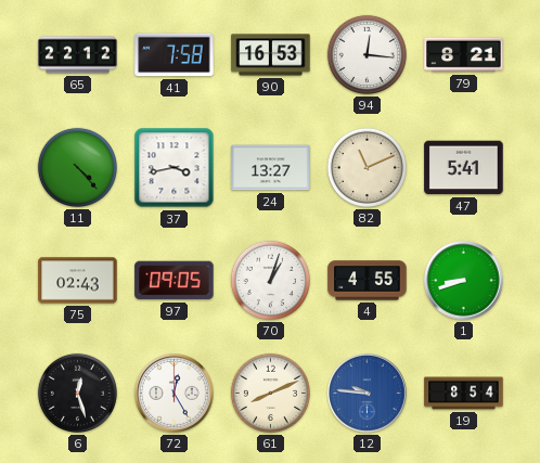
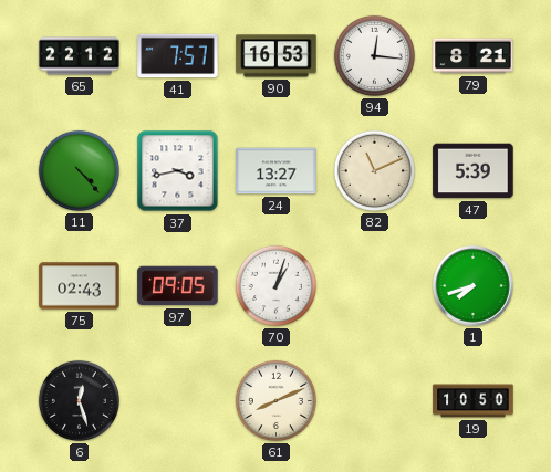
41: 7:58 -> 7:57
47: 5:41 -> 5:39
4: 4:55 -> none
1: 8:42 -> 7:42
72: 12:25 -> none
12: 9:46 -> none
19: 8:54 -> 10:50
